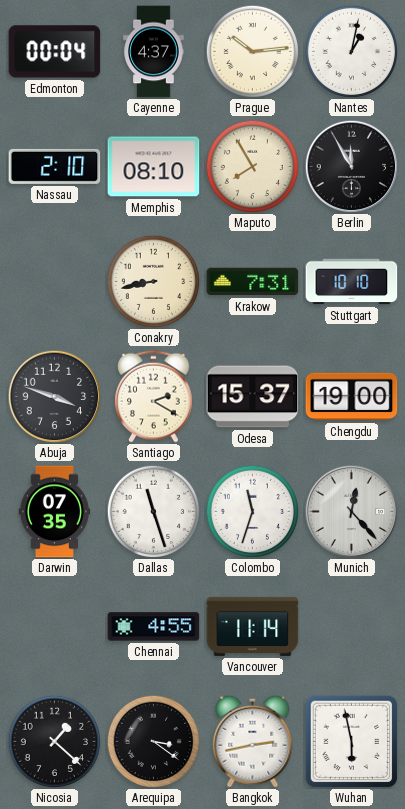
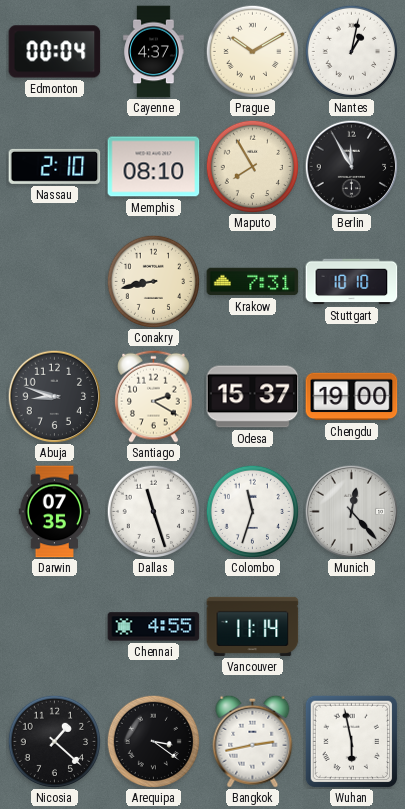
Prague: 10:14 -> 10:10
Abuja: 3:48 -> 8:48
